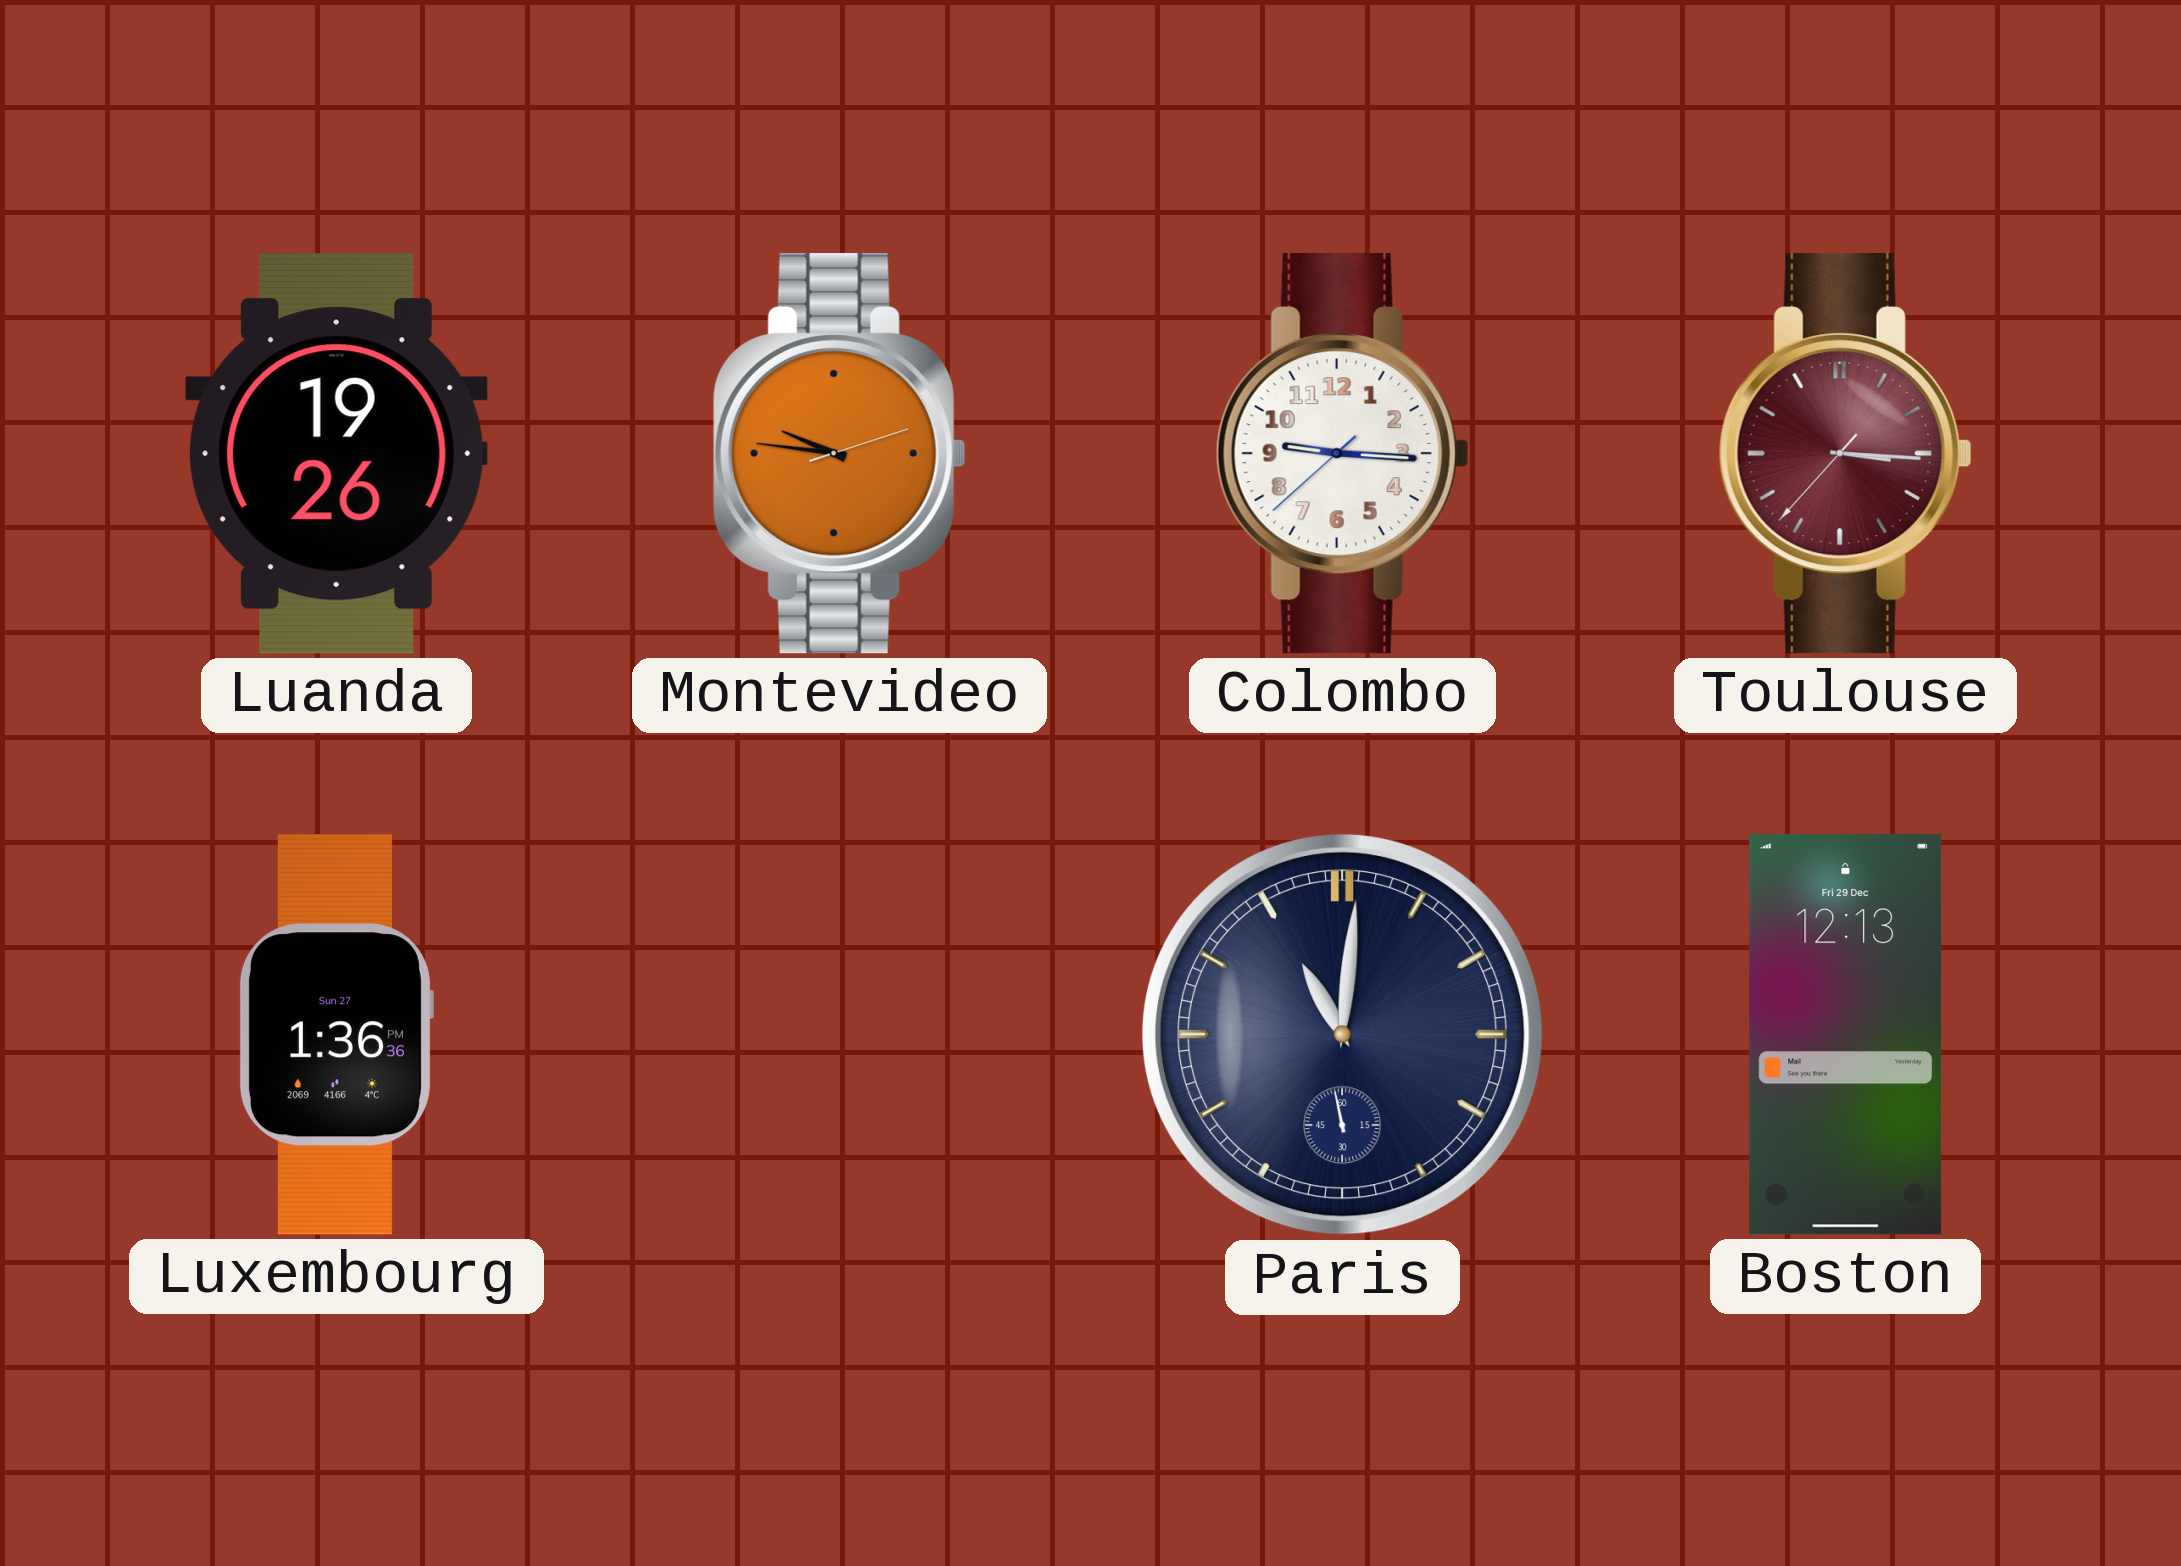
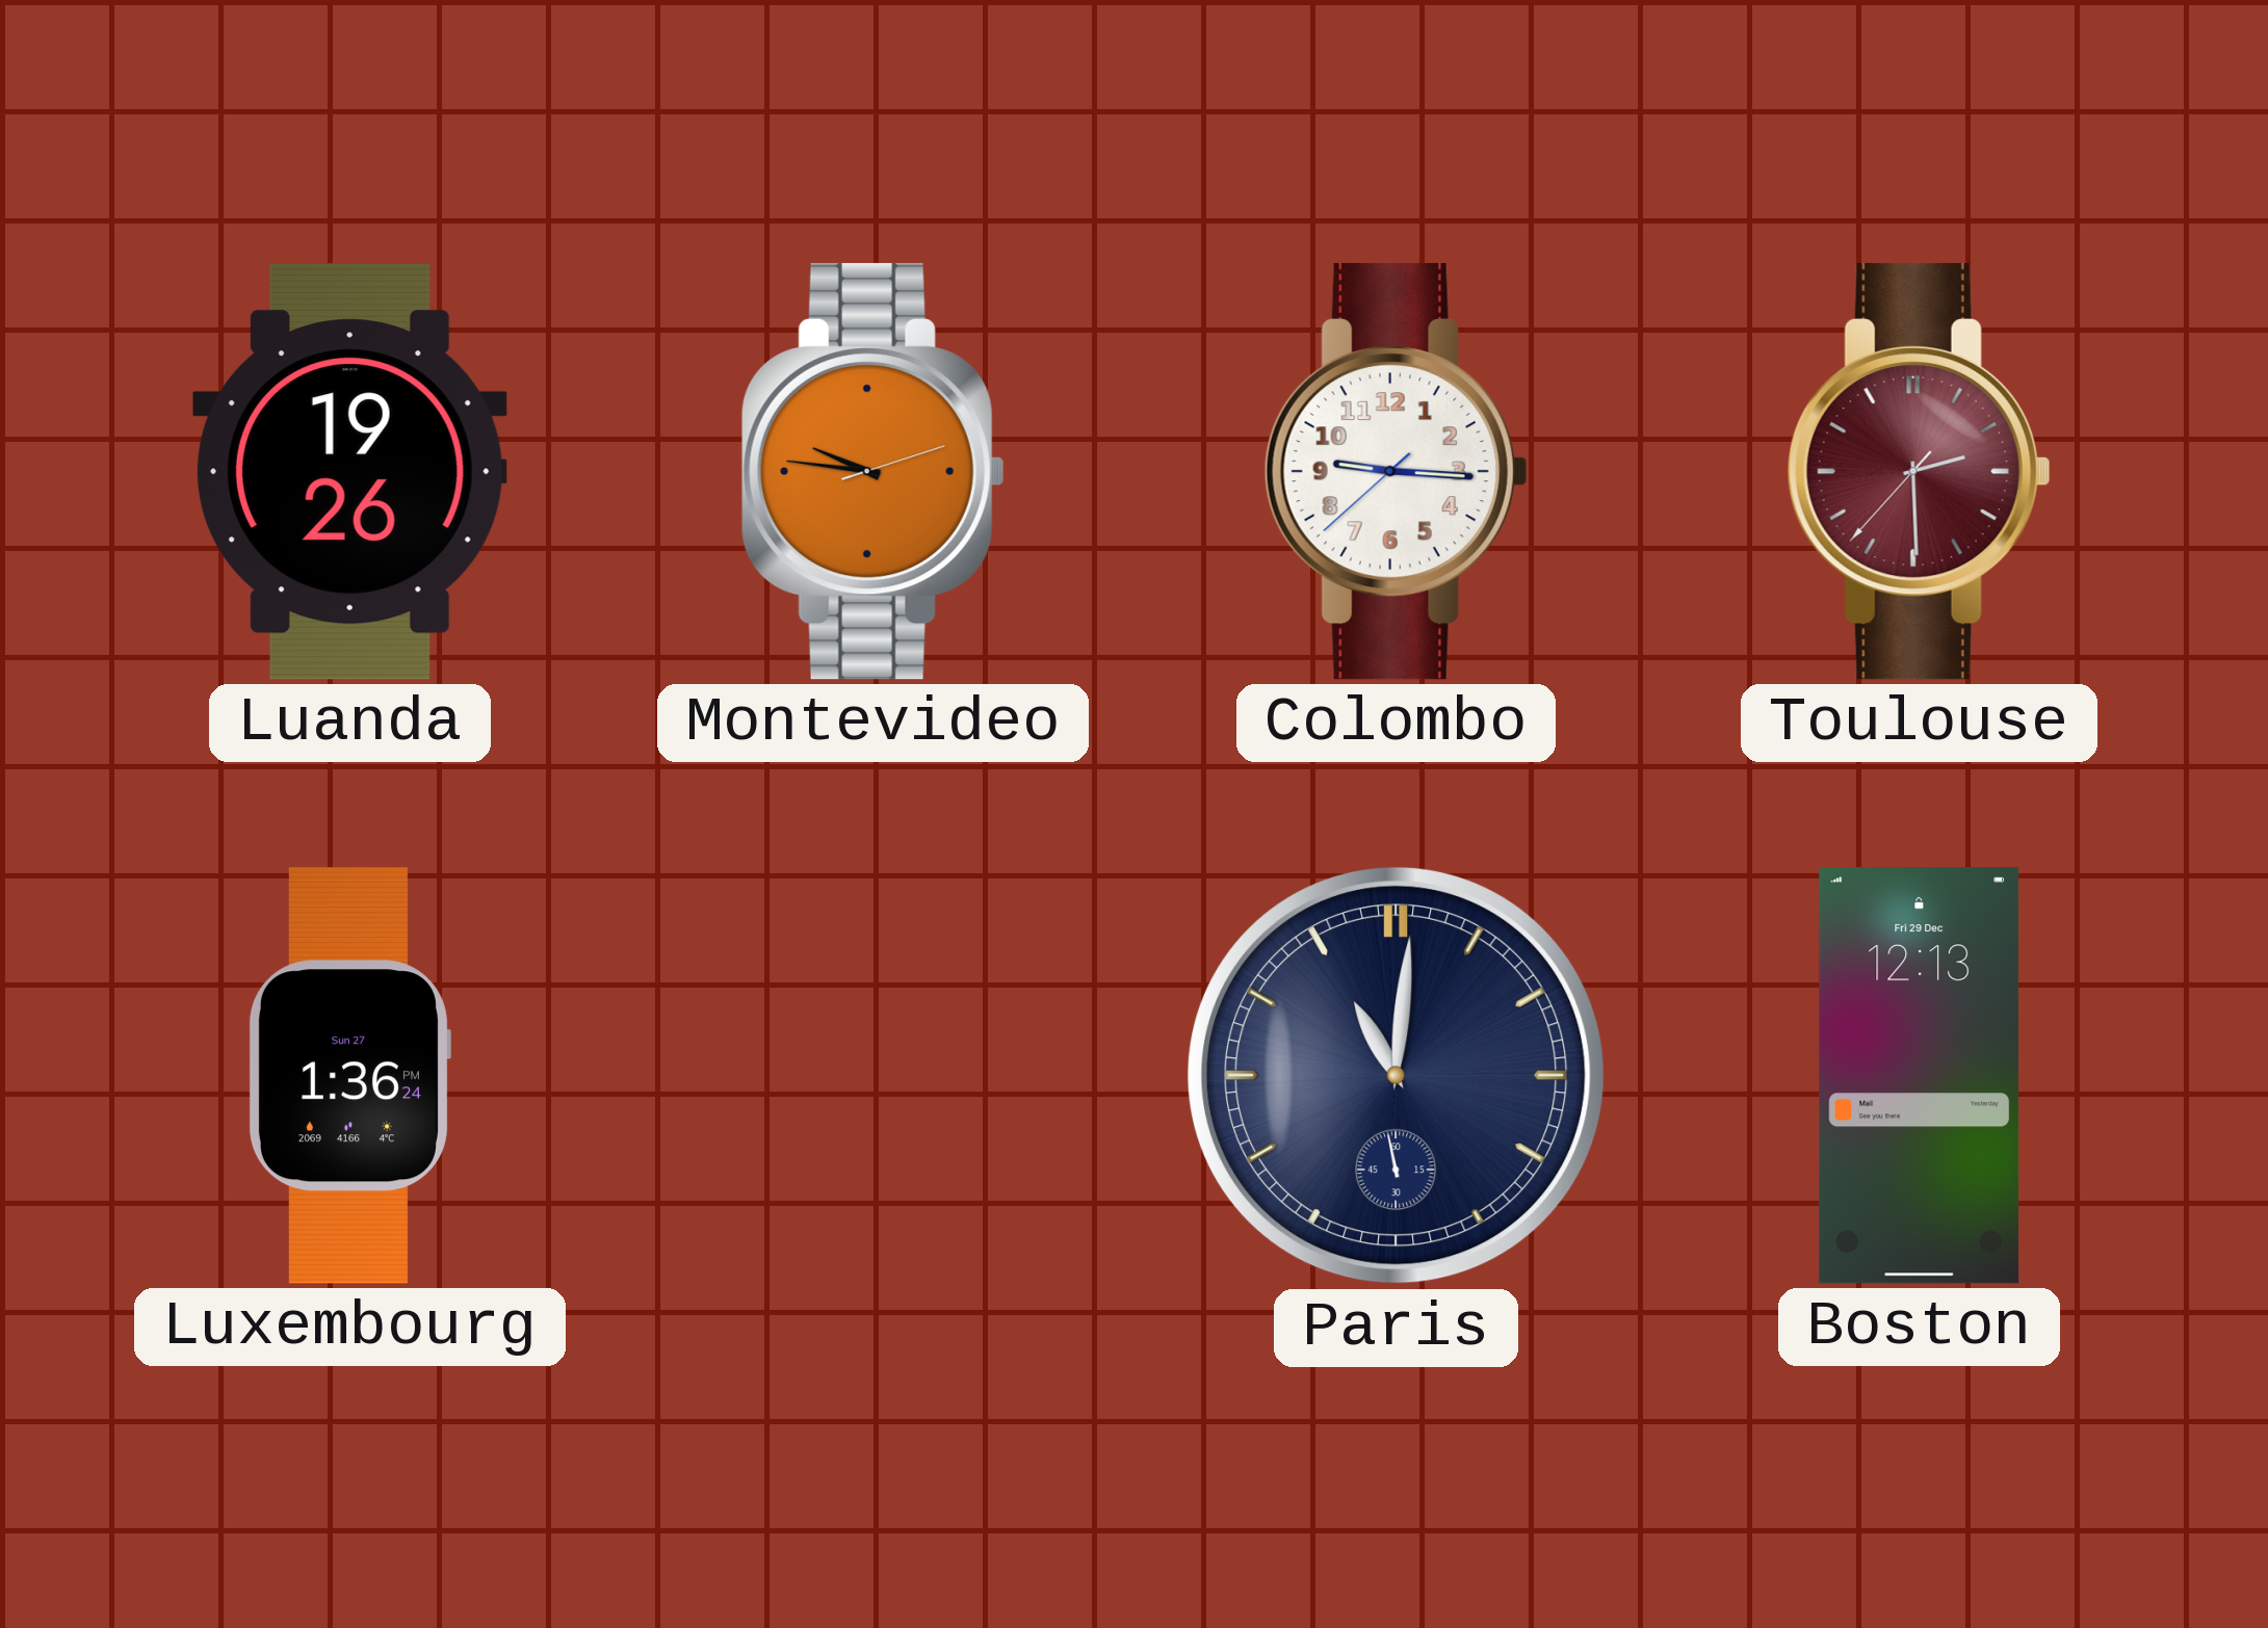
Toulouse: 3:15 -> 2:29
Luxembourg: 1:36:36 PM -> 1:36:24 PM
